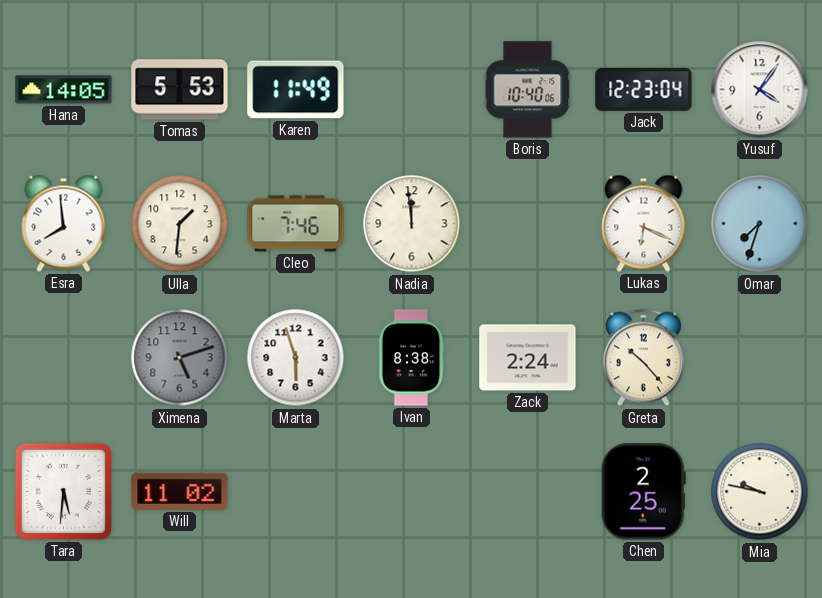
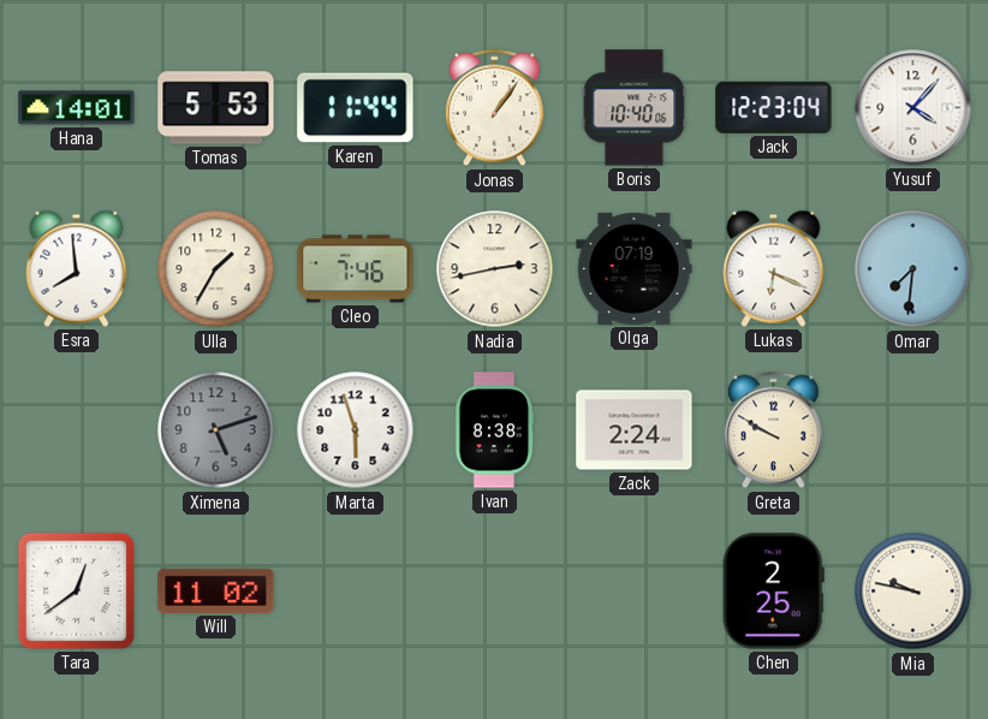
Hana: 14:05 -> 14:01
Karen: 11:49 -> 11:44
Jonas: none -> 1:06
Yusuf: 4:06 -> 4:07
Ulla: 1:31 -> 1:35
Nadia: 11:59 -> 2:43
Olga: none -> 07:19
Omar: 7:33 -> 7:31
Greta: 10:23 -> 9:50
Tara: 5:31 -> 12:39
